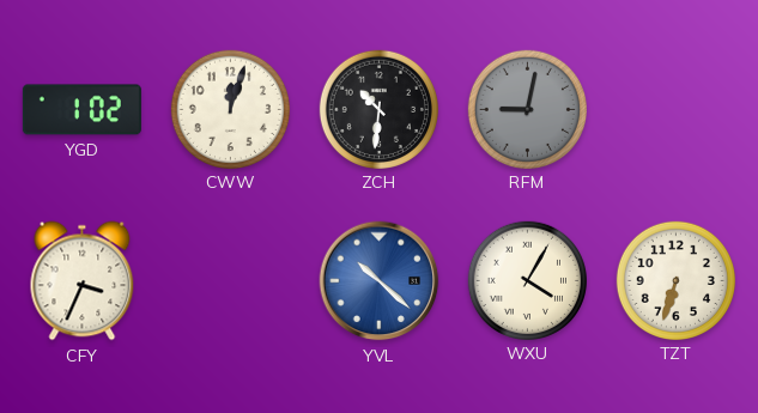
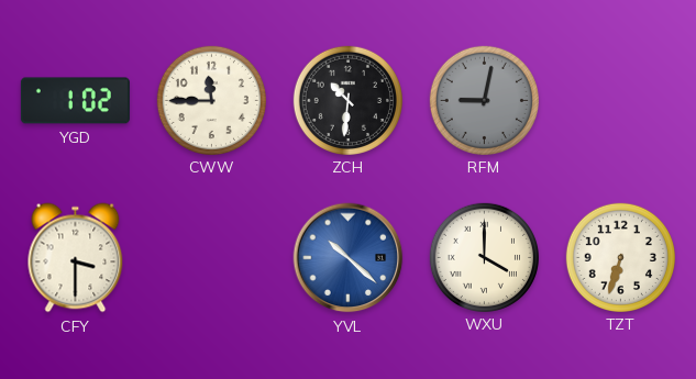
CWW: 12:03 -> 11:45
CFY: 3:34 -> 3:30
WXU: 4:05 -> 4:00
